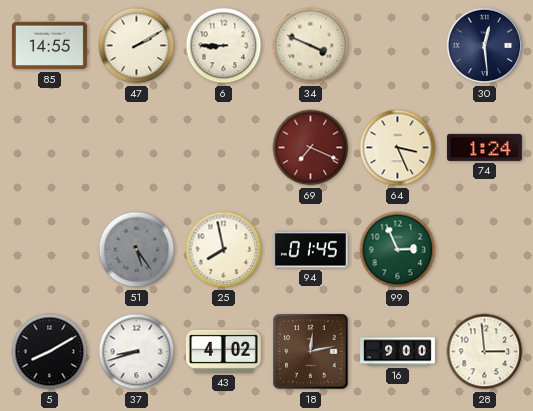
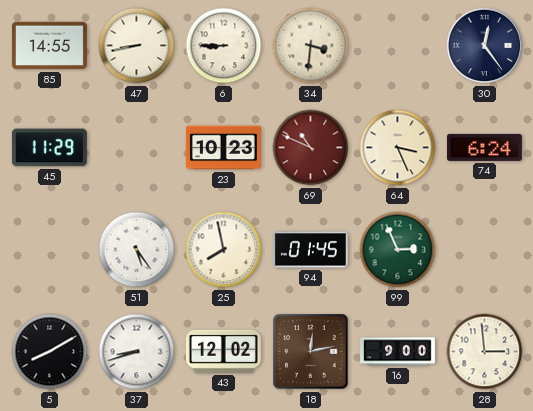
47: 2:10 -> 8:43
34: 3:49 -> 3:31
30: 12:29 -> 12:24
45: none -> 11:29
23: none -> 10:23
69: 7:19 -> 10:49
74: 1:24 -> 6:24
51 dial: grey -> white
43: 4:02 -> 12:02
